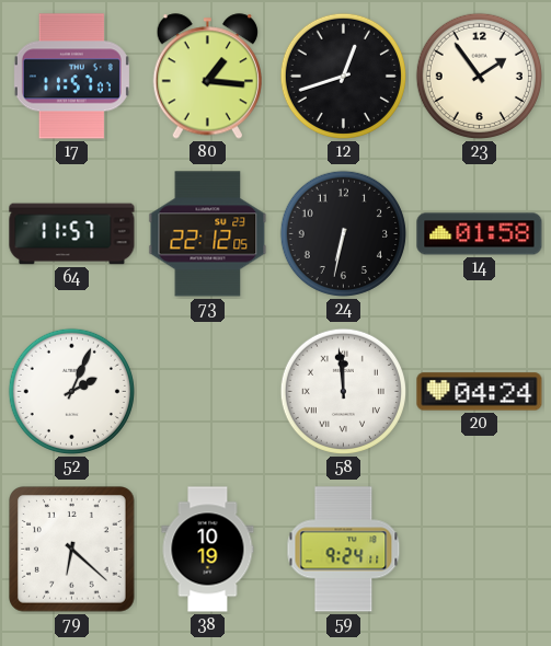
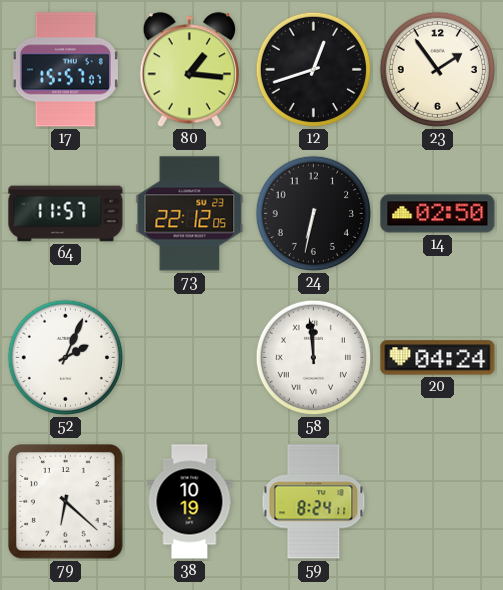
17: 11:57 -> 15:57
14: 01:58 -> 02:50
59: 9:24 -> 8:24
